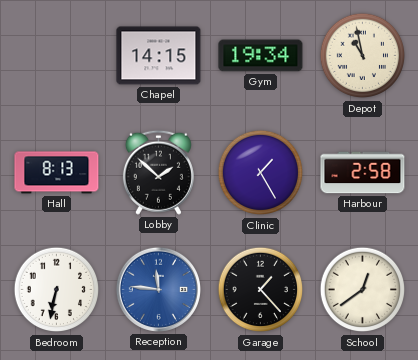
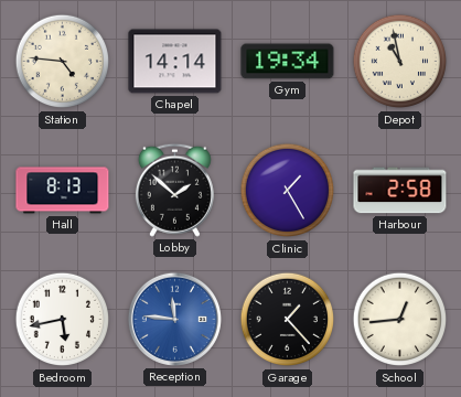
Station: none -> 4:46
Chapel: 14:15 -> 14:14
Bedroom: 6:32 -> 5:43
School: 12:39 -> 12:44
